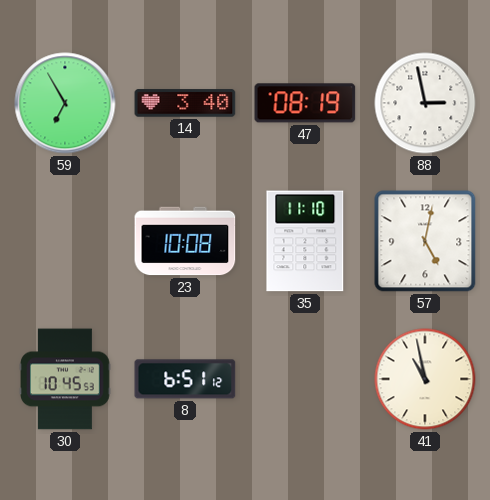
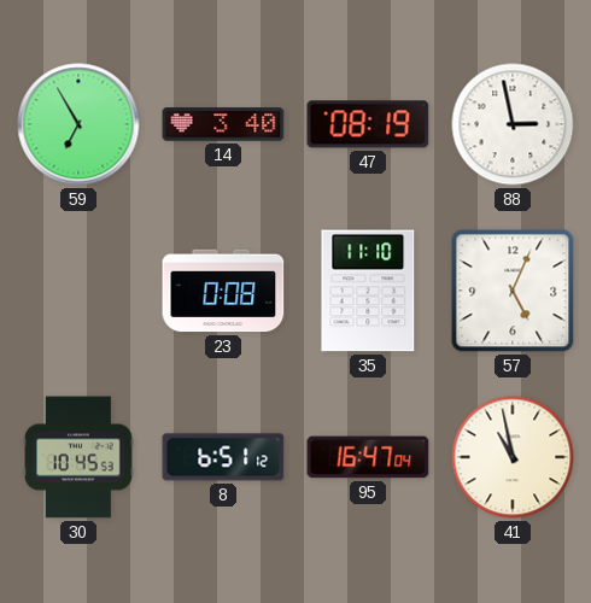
23: 10:08 -> 0:08
57: 5:02 -> 5:04
95: none -> 16:47
